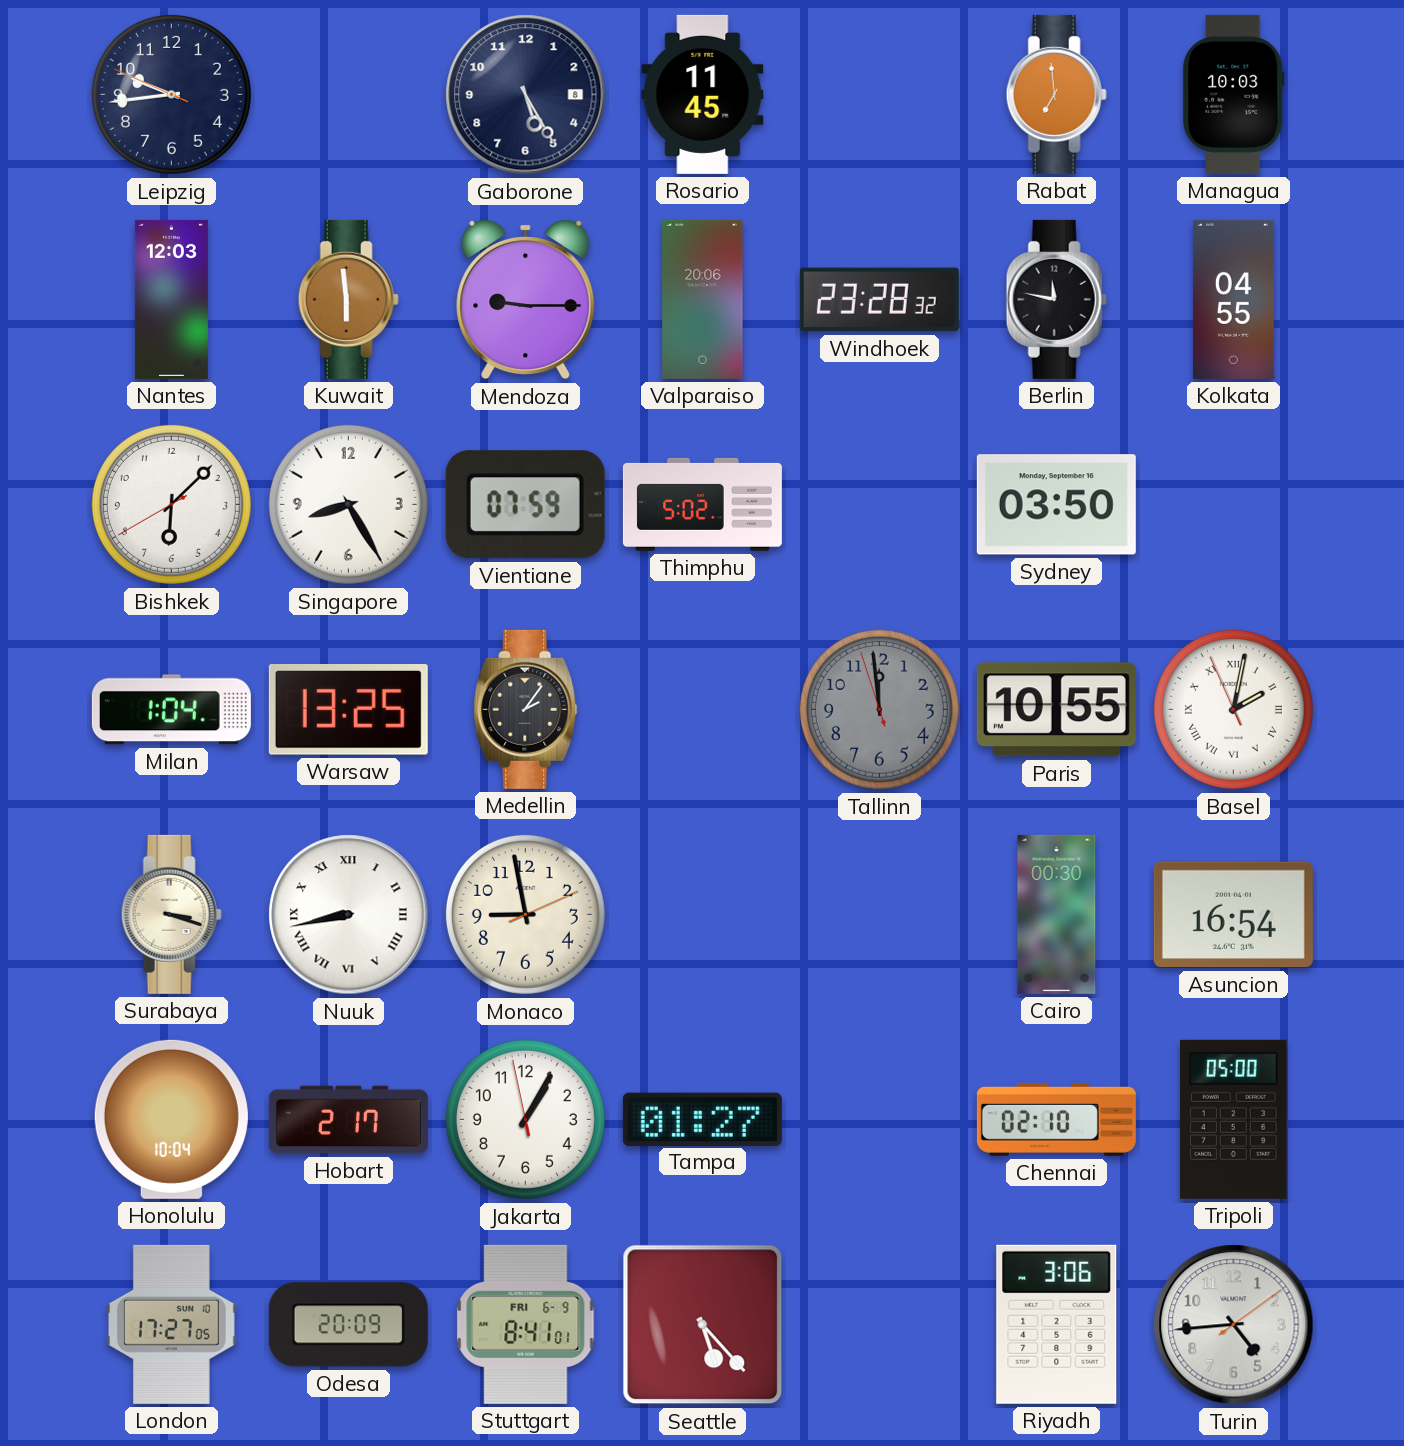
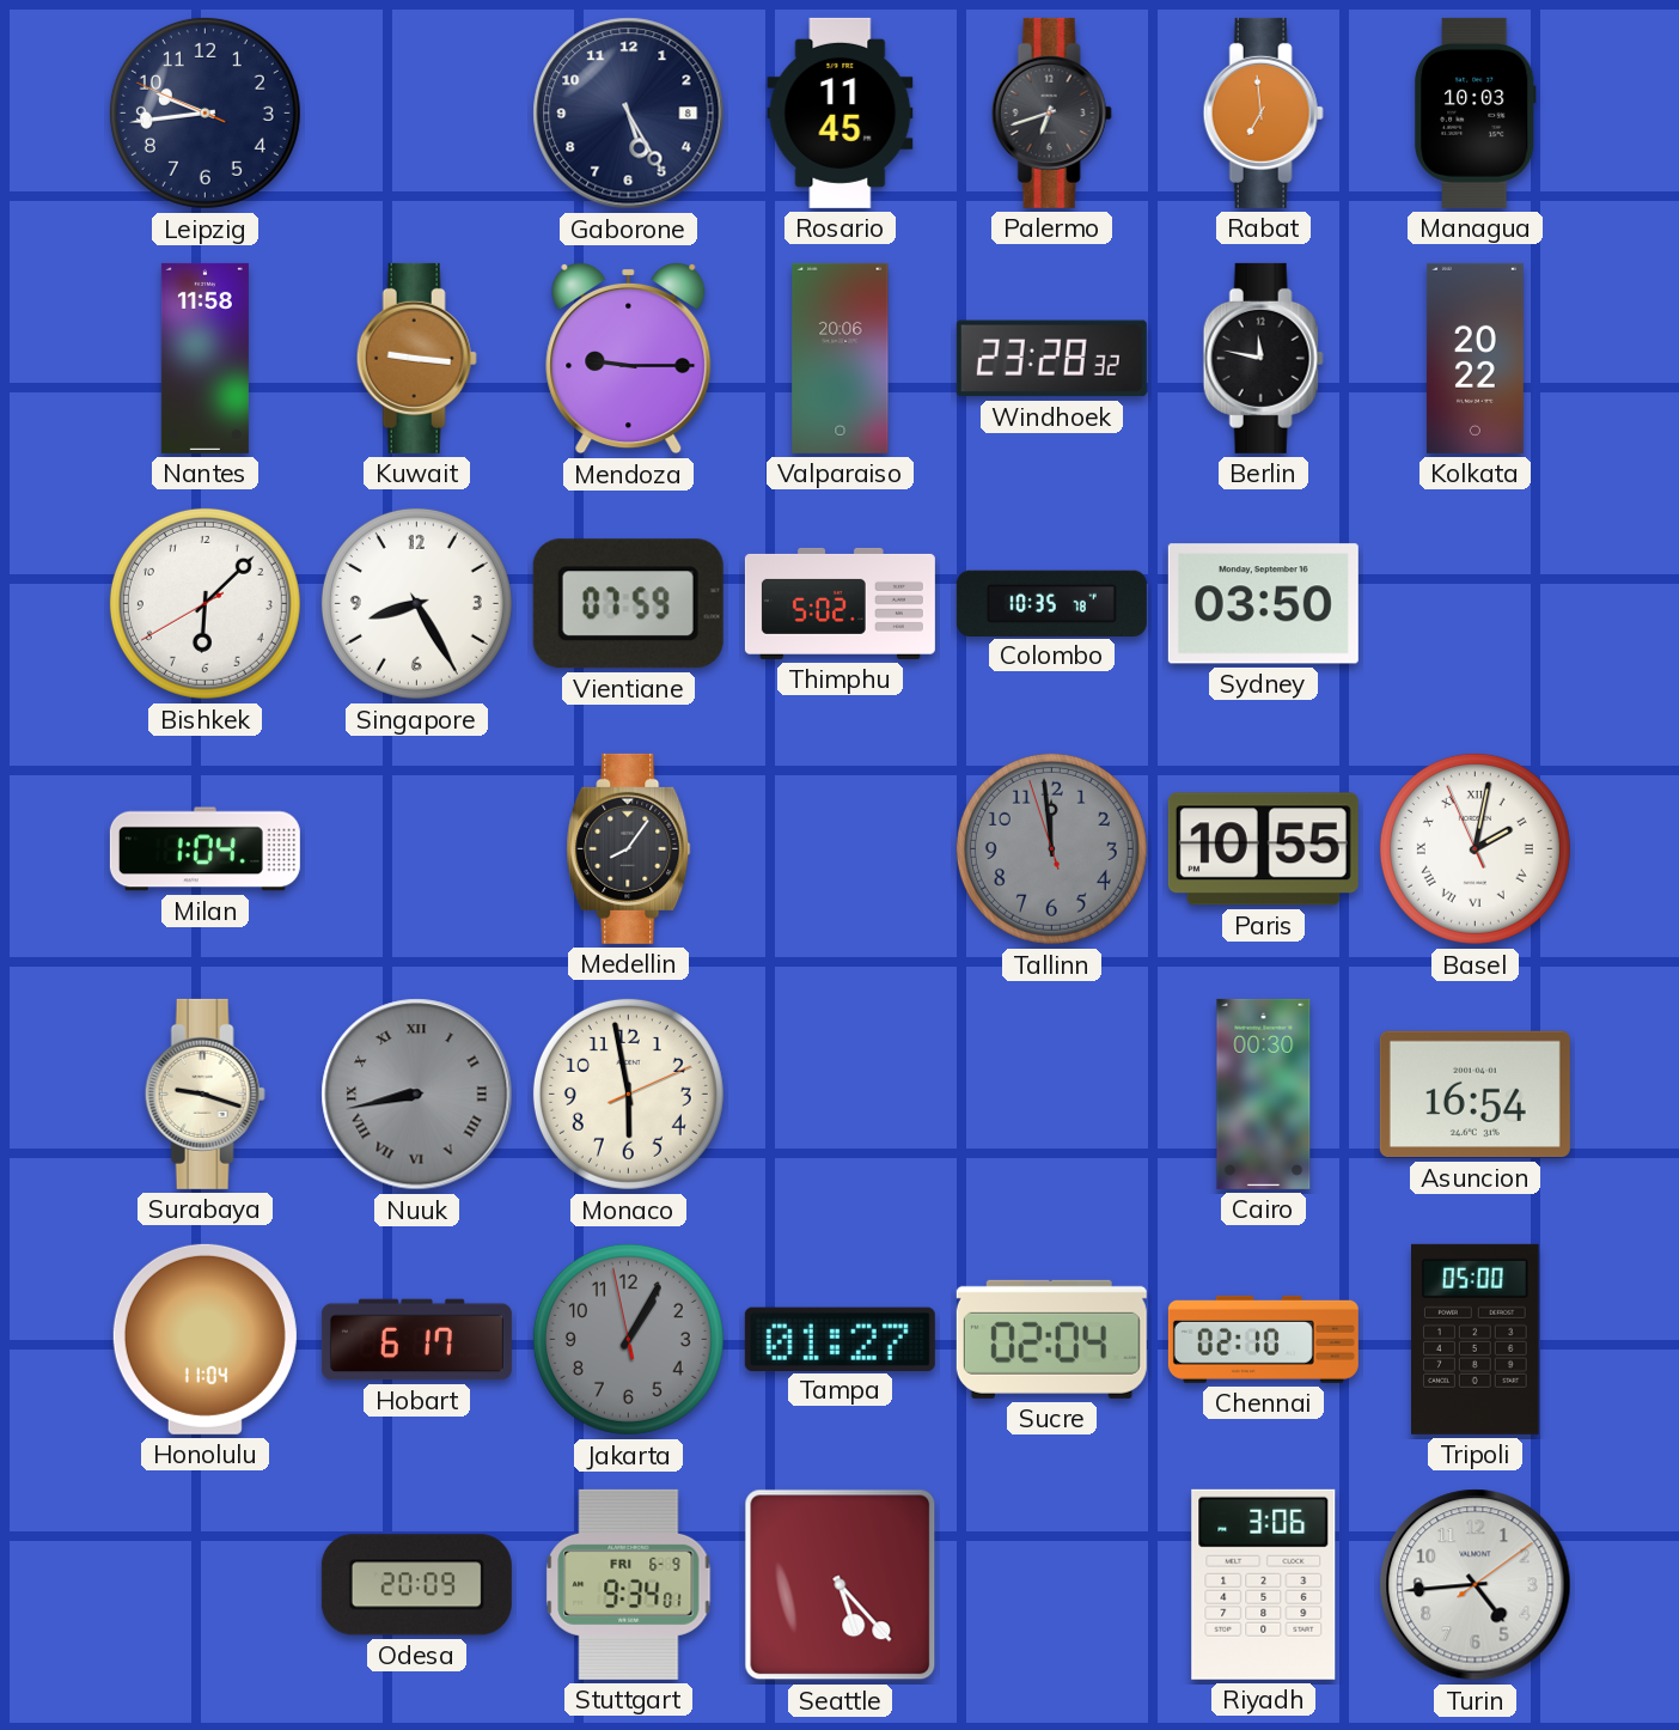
Palermo: none -> 6:42
Nantes: 12:03 -> 11:58
Kuwait: 5:59 -> 9:16
Kolkata: 04:55 -> 20:22
Colombo: none -> 10:35
Warsaw: 13:25 -> none
Medellin: 2:06 -> 8:06
Surabaya: 3:18 -> 9:18
Nuuk dial: white -> grey
Monaco: 8:58 -> 5:58
Honolulu: 10:04 -> 11:04
Hobart: 2:17 -> 6:17
Jakarta dial: white -> grey
Sucre: none -> 02:04
London: 17:27 -> none
Stuttgart: 8:41 -> 9:34
